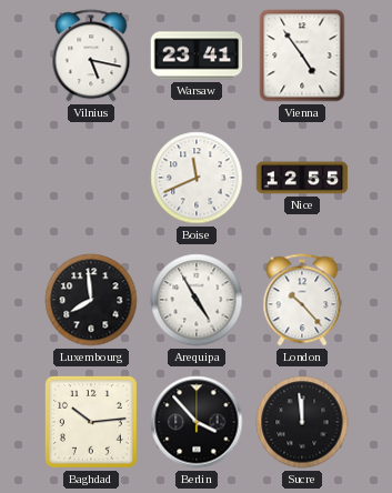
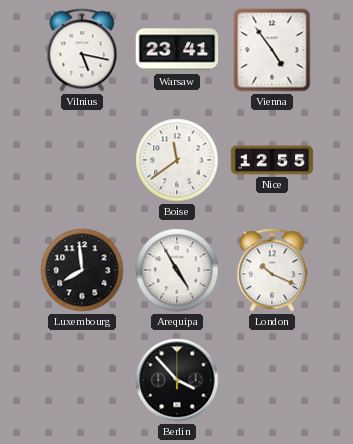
Boise: 11:41 -> 11:39
London: 10:23 -> 10:19
Baghdad: 10:14 -> none
Sucre: 11:59 -> none
